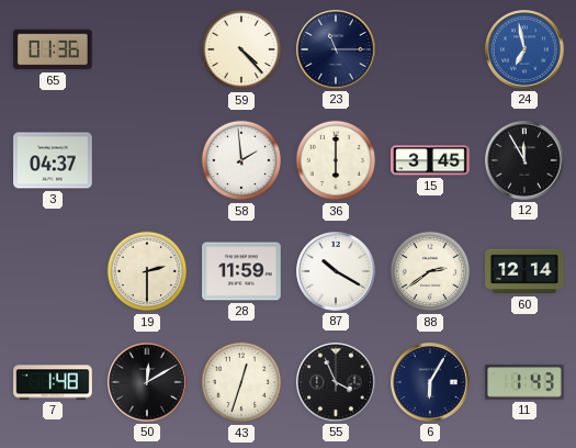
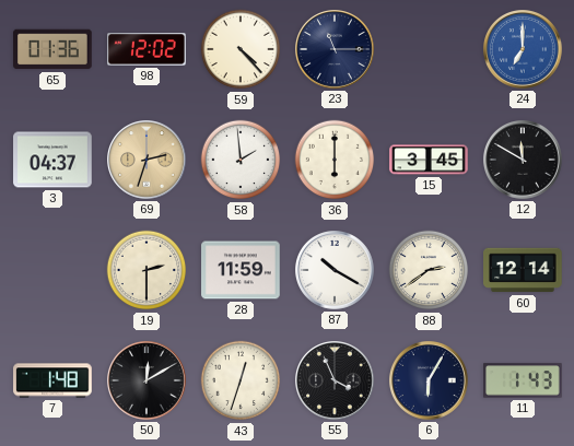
98: none -> 12:02
24: 6:58 -> 7:00
69: none -> 2:33
12: 11:55 -> 11:50
